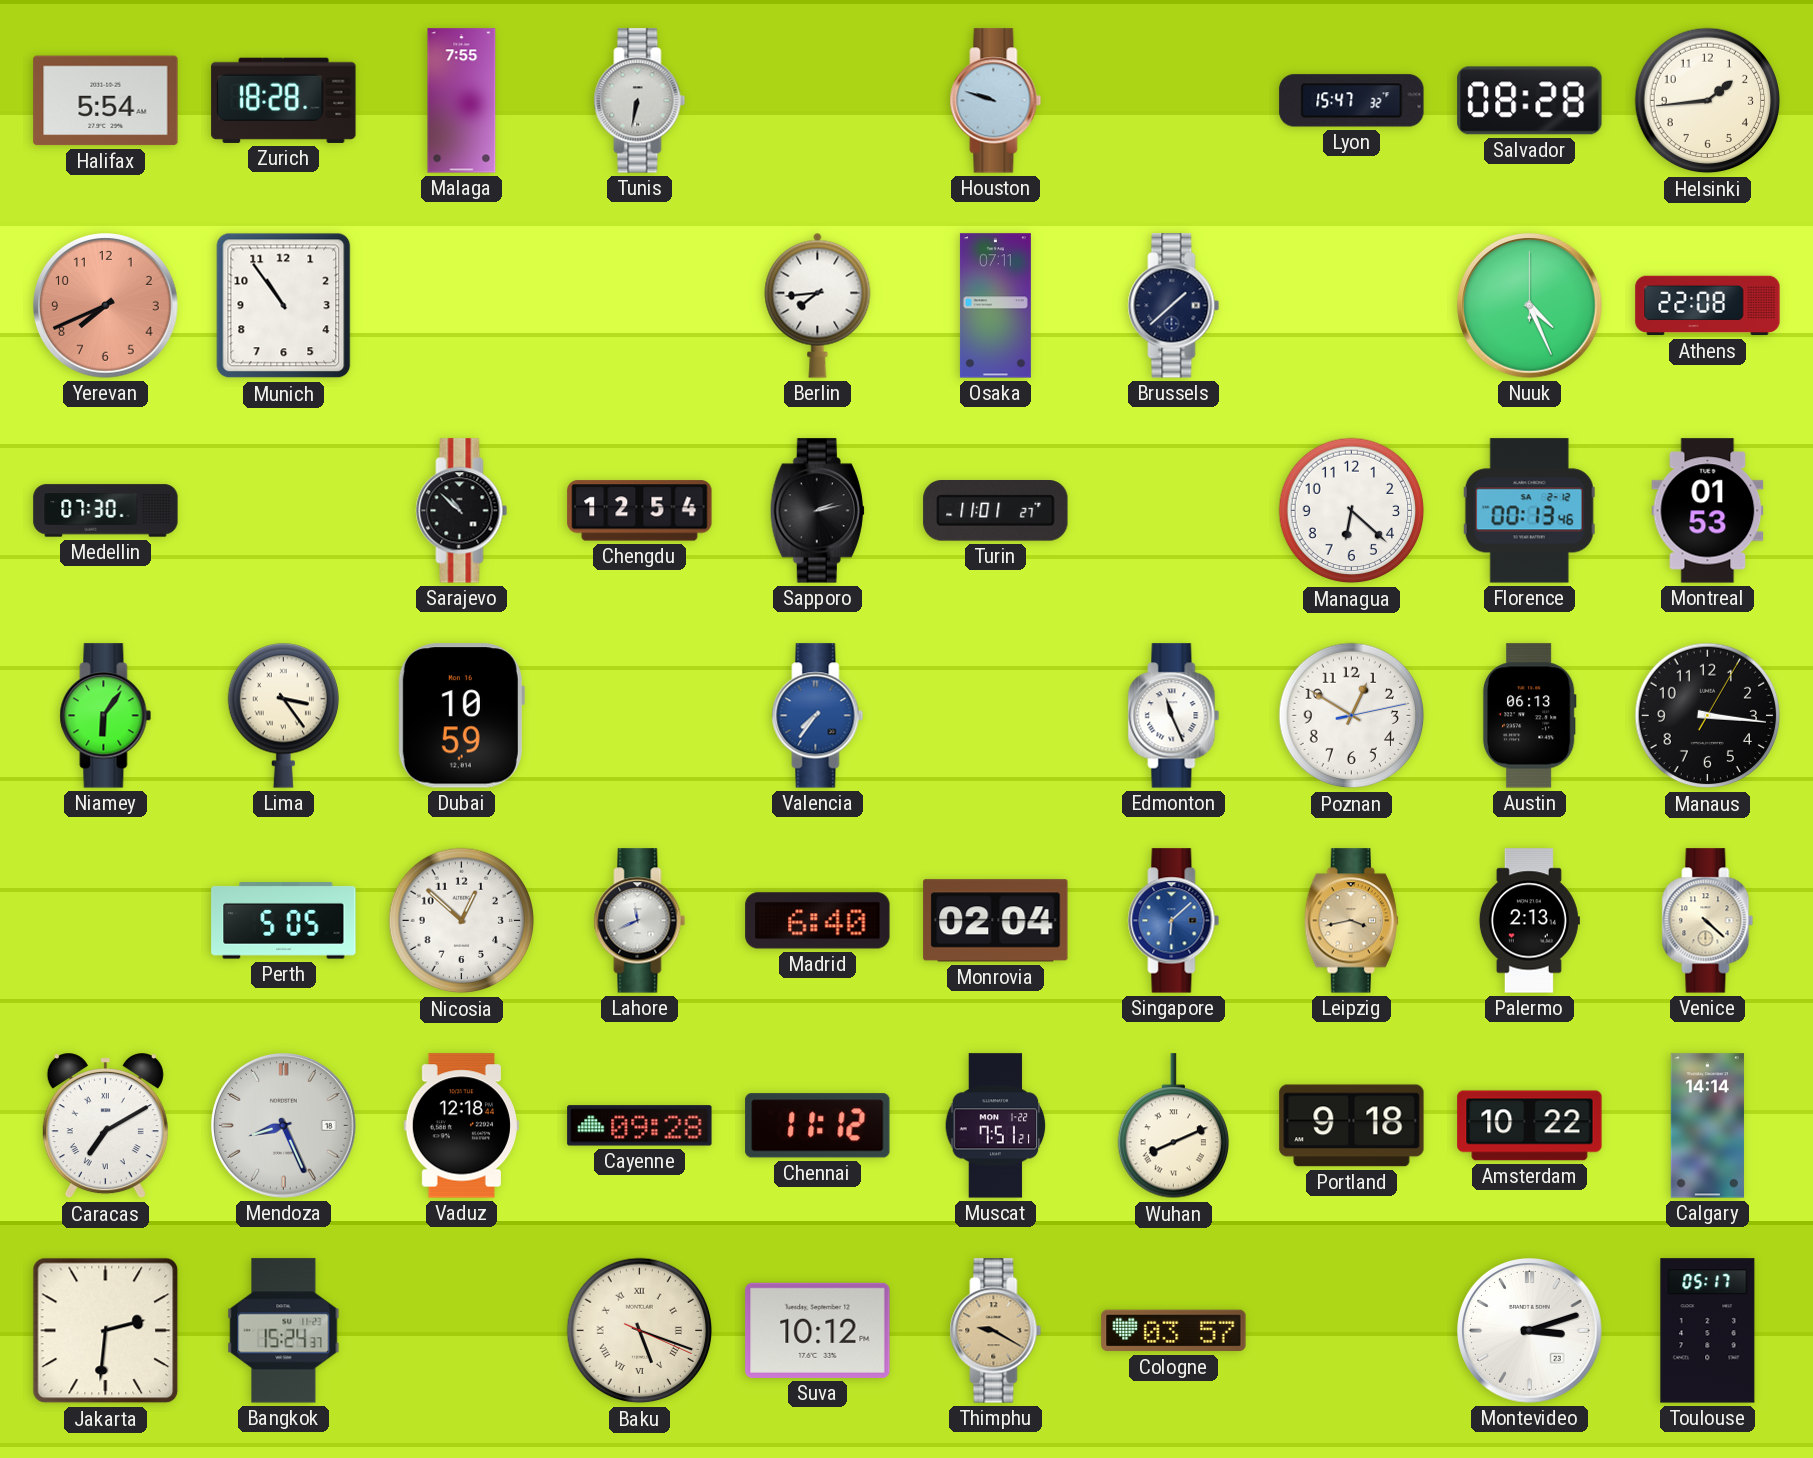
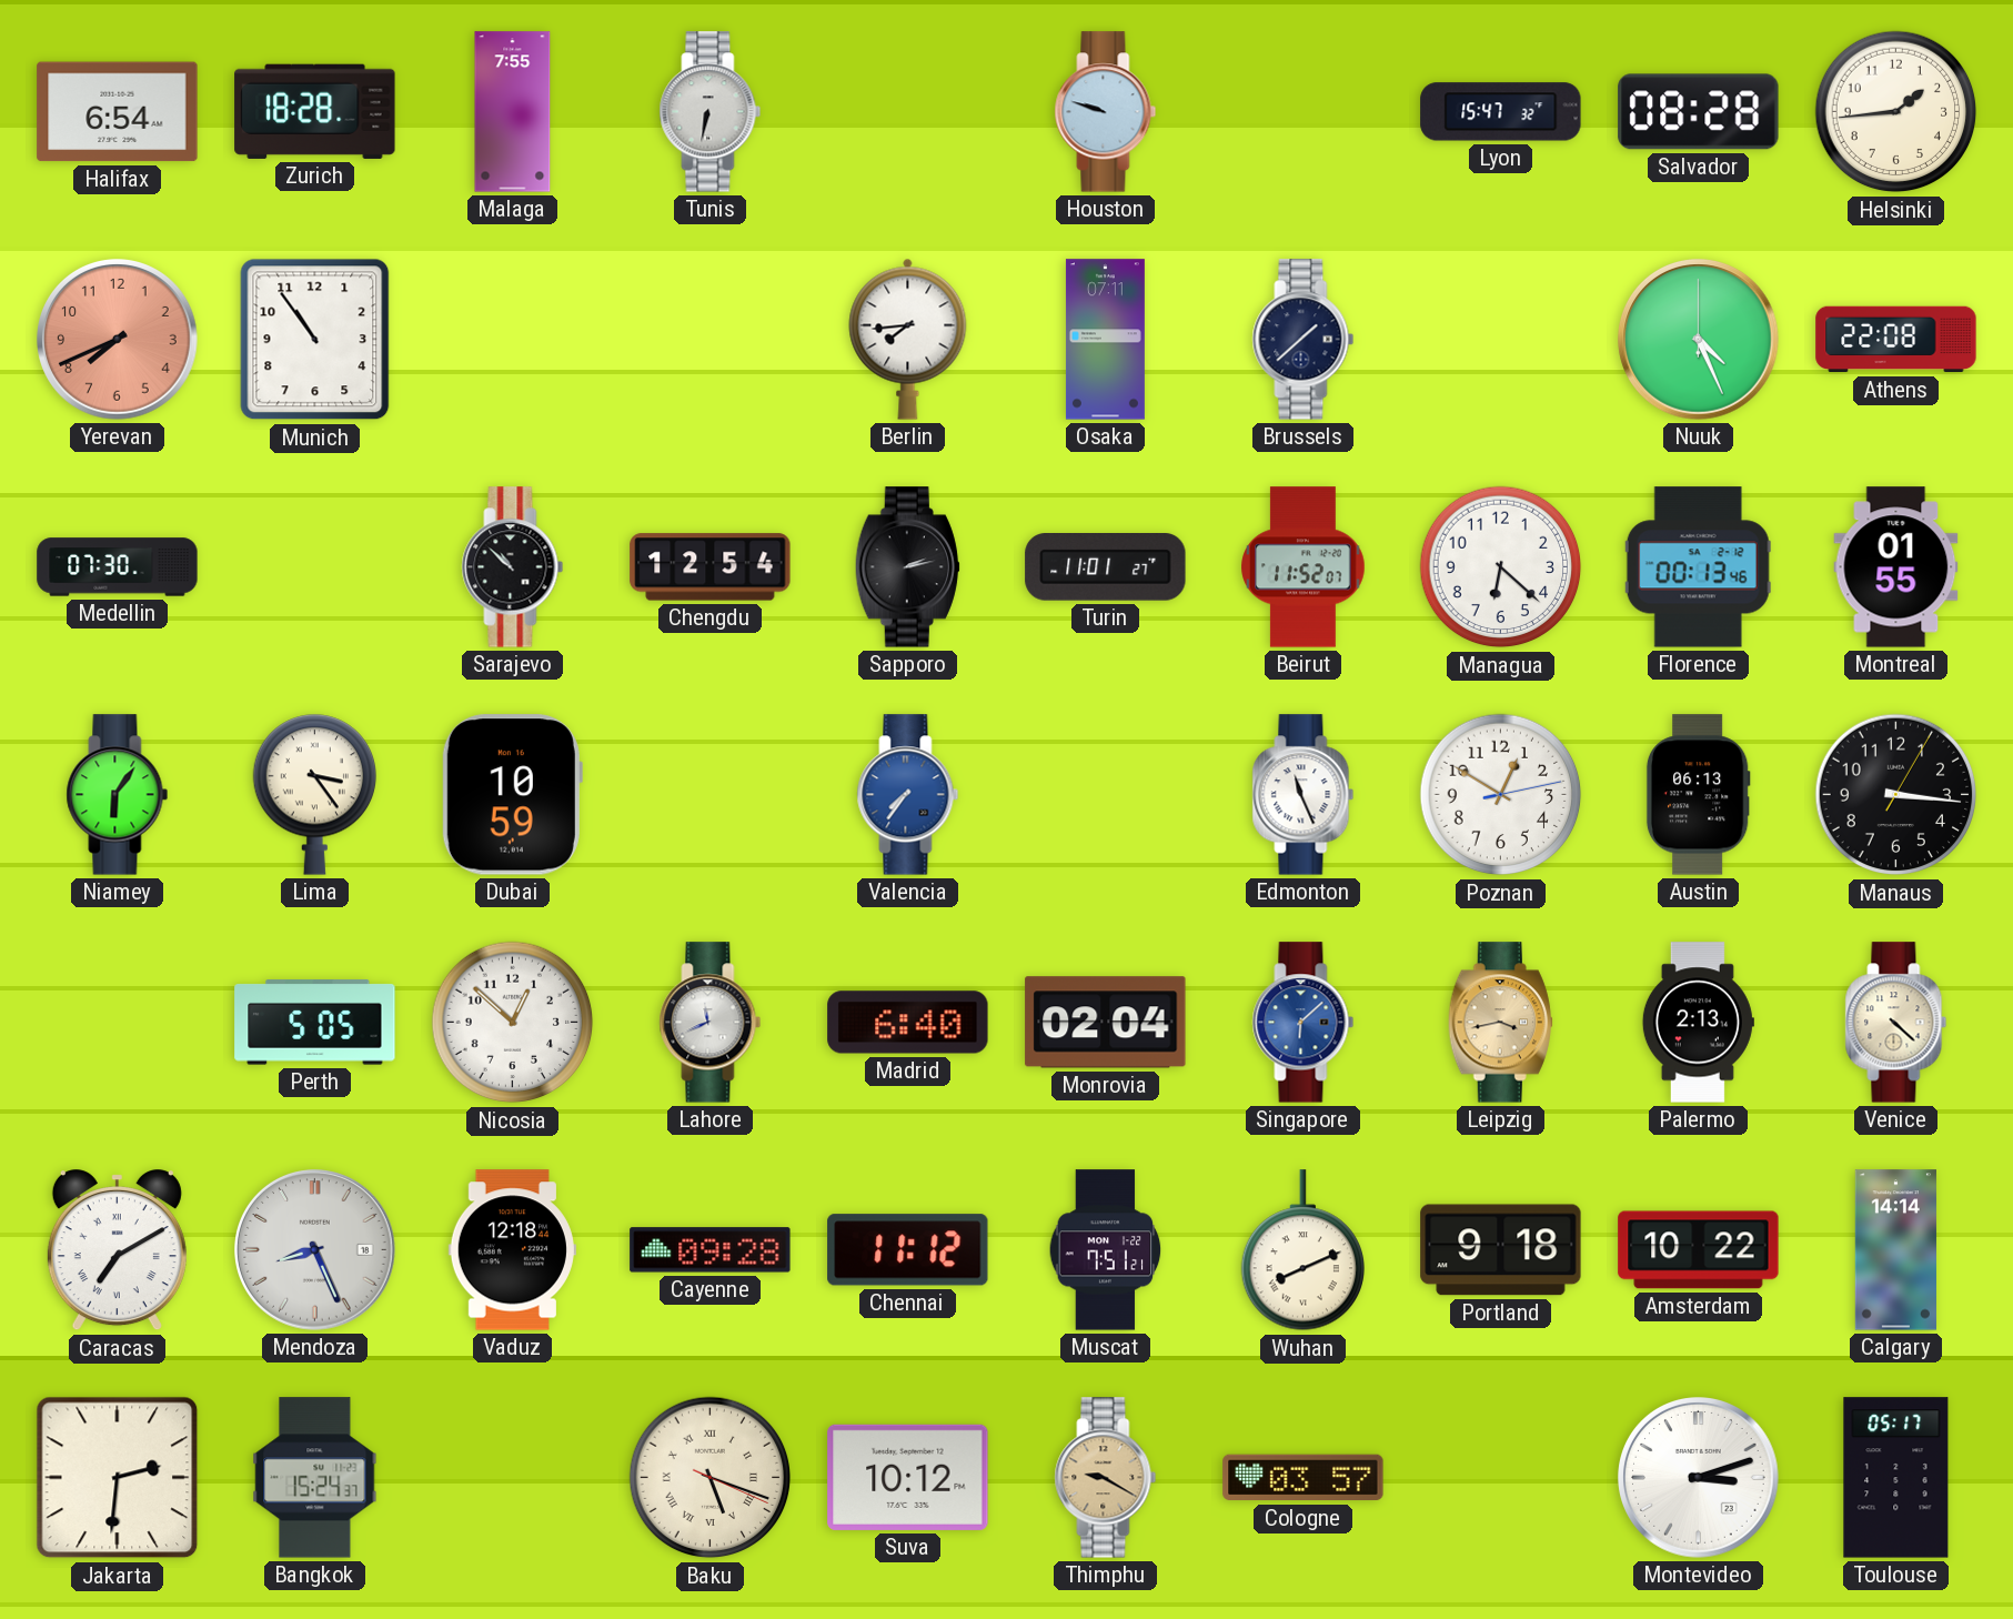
Halifax: 5:54 -> 6:54
Beirut: none -> 11:52
Montreal: 01:53 -> 01:55
